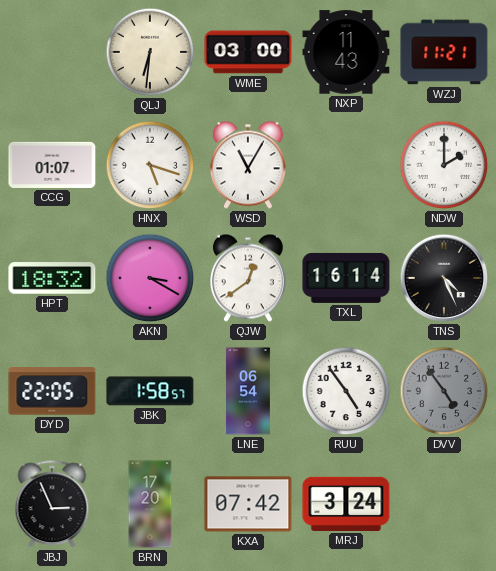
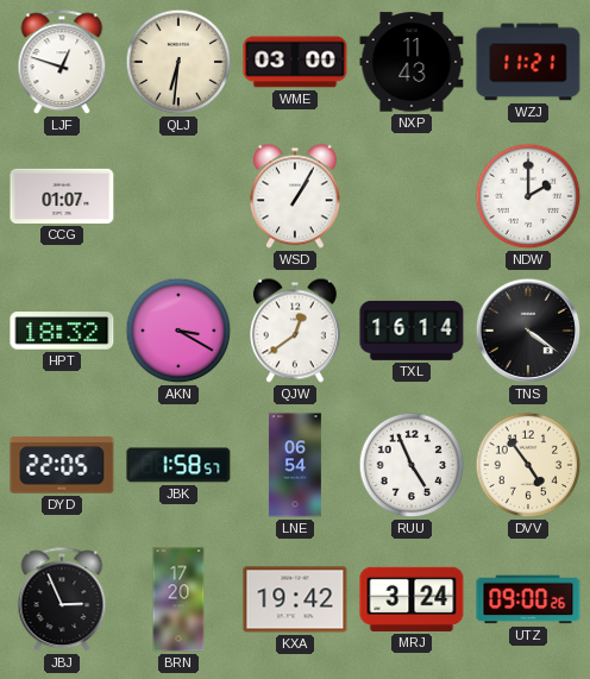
LJF: none -> 12:48
HNX: 5:18 -> none
WSD: 11:05 -> 1:05
TNS: 4:26 -> 4:21
RUU: 4:54 -> 4:56
DVV dial: grey -> cream
KXA: 07:42 -> 19:42
UTZ: none -> 09:00
